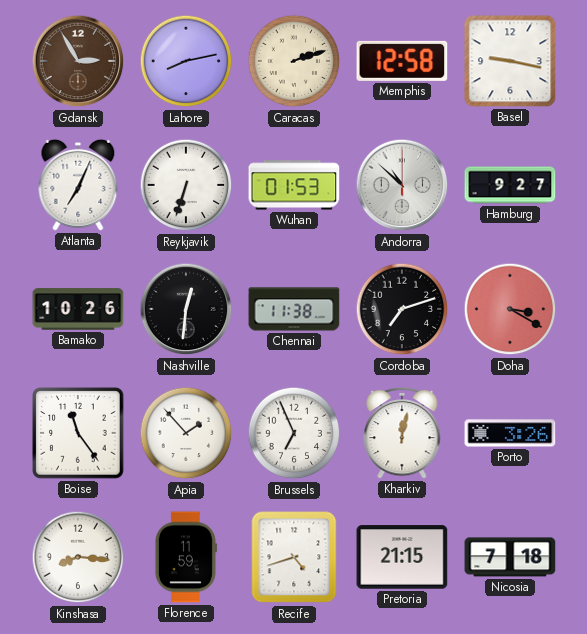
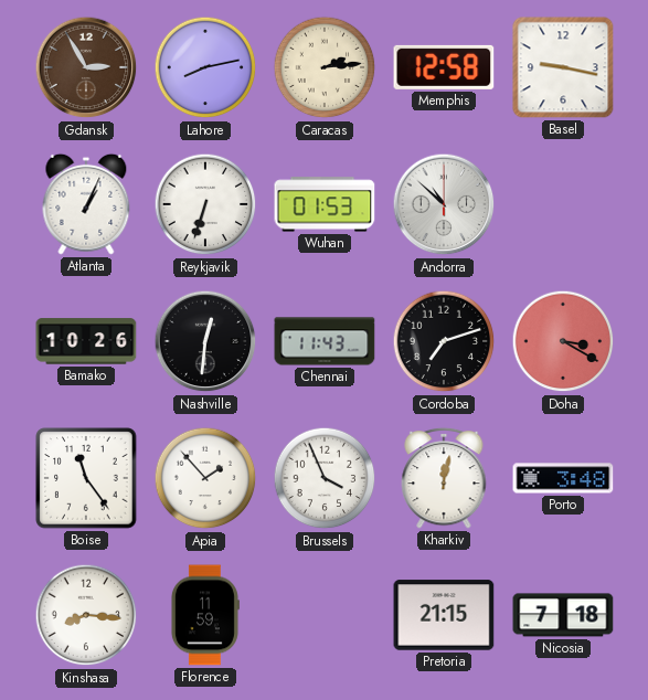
Caracas: 2:12 -> 2:14
Atlanta: 7:04 -> 1:04
Hamburg: 9:27 -> none
Chennai: 11:38 -> 11:43
Brussels: 6:56 -> 3:56
Porto: 3:26 -> 3:48
Recife: 4:42 -> none
